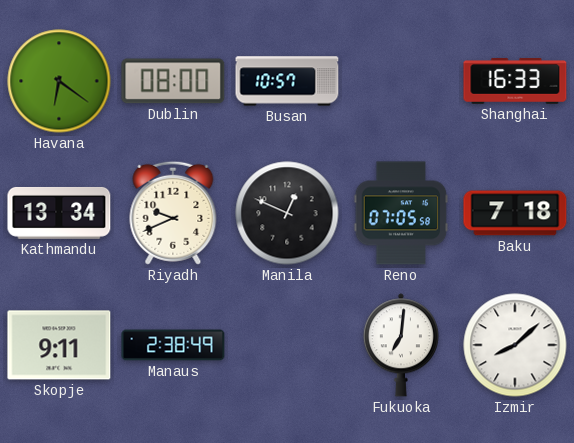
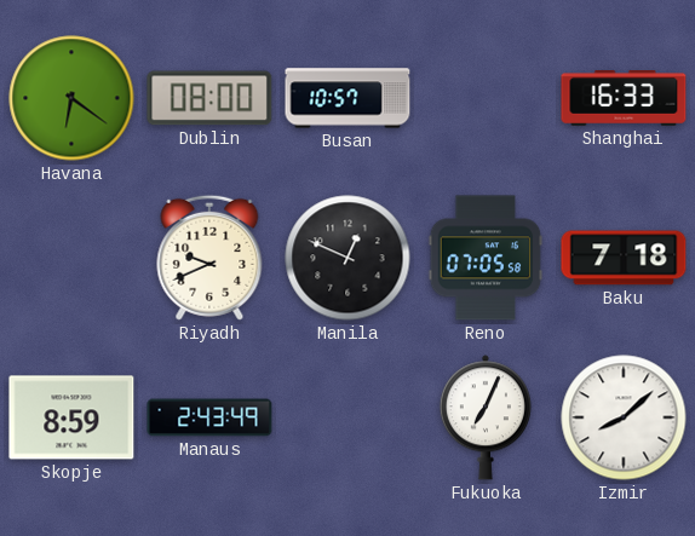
Kathmandu: 13:34 -> none
Skopje: 9:11 -> 8:59
Manaus: 2:38 -> 2:43
Fukuoka: 7:01 -> 7:04
